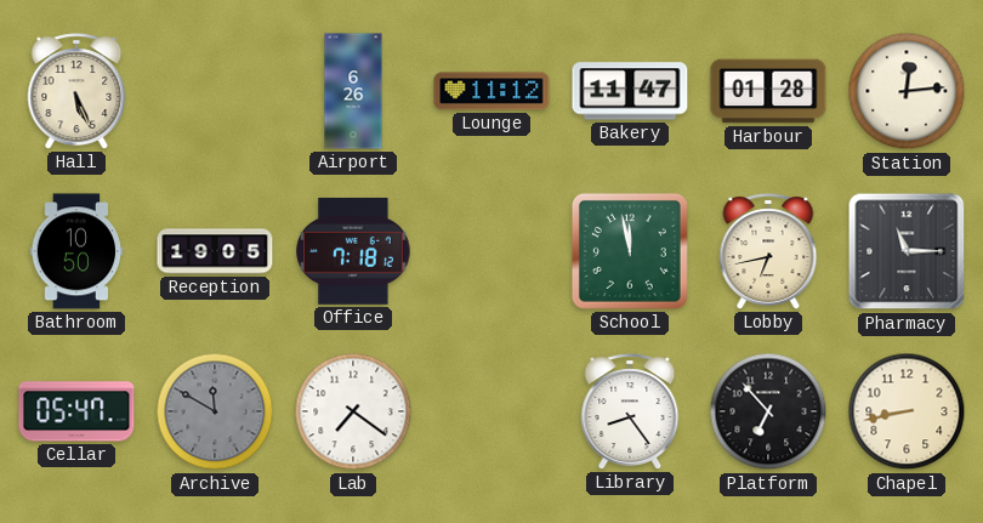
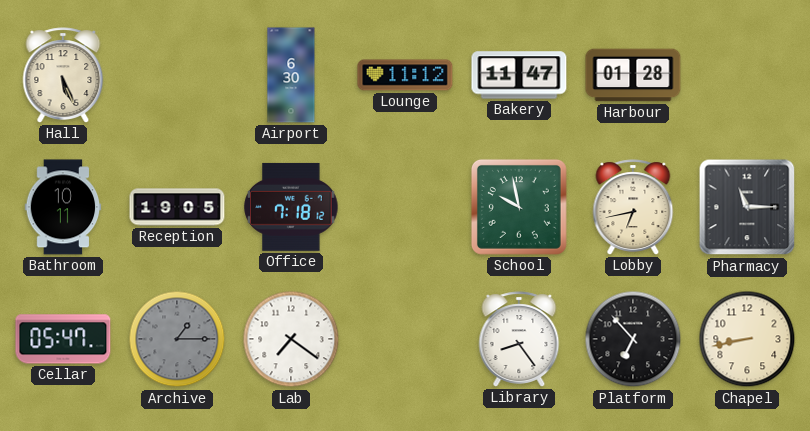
Airport: 6:26 -> 6:30
Station: 12:14 -> none
Bathroom: 10:50 -> 10:11
School: 11:58 -> 9:58
Archive: 11:50 -> 1:15
